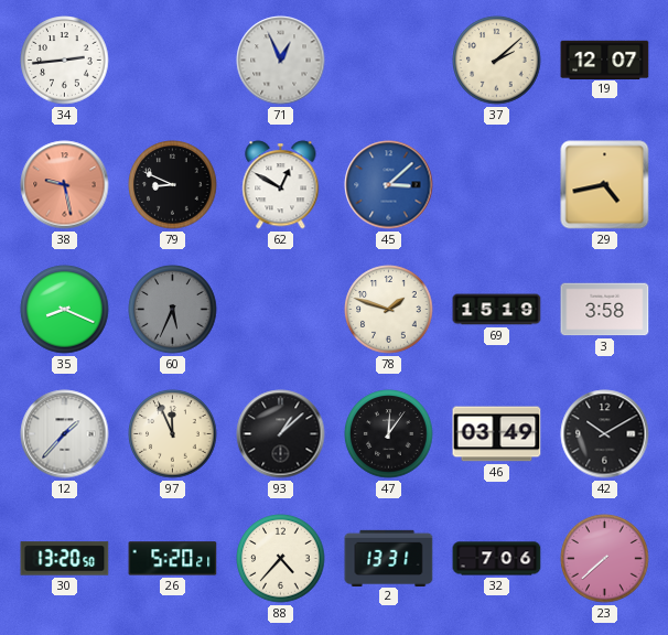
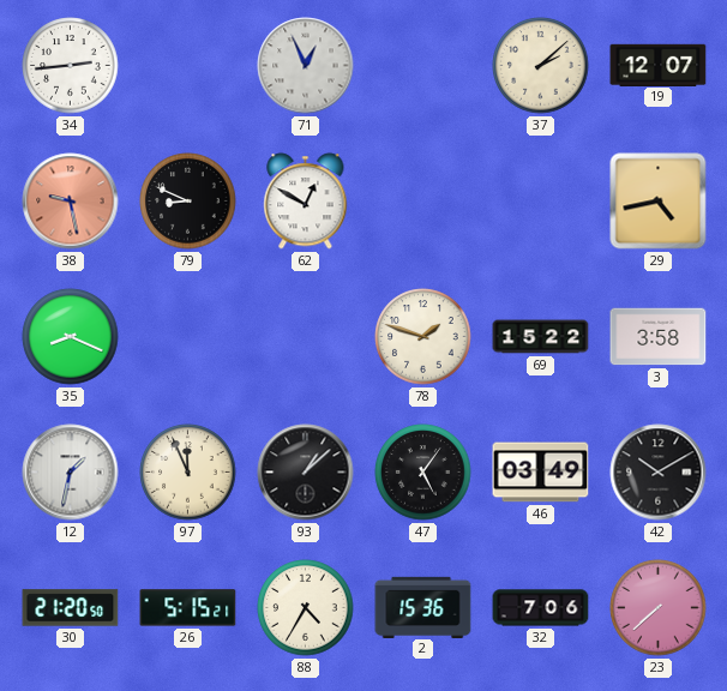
45: 3:08 -> none
60: 5:34 -> none
69: 15:19 -> 15:22
12: 1:37 -> 1:32
47: 12:06 -> 5:06
30: 13:20 -> 21:20
26: 5:20 -> 5:15
88: 4:37 -> 4:35
2: 13:31 -> 15:36
